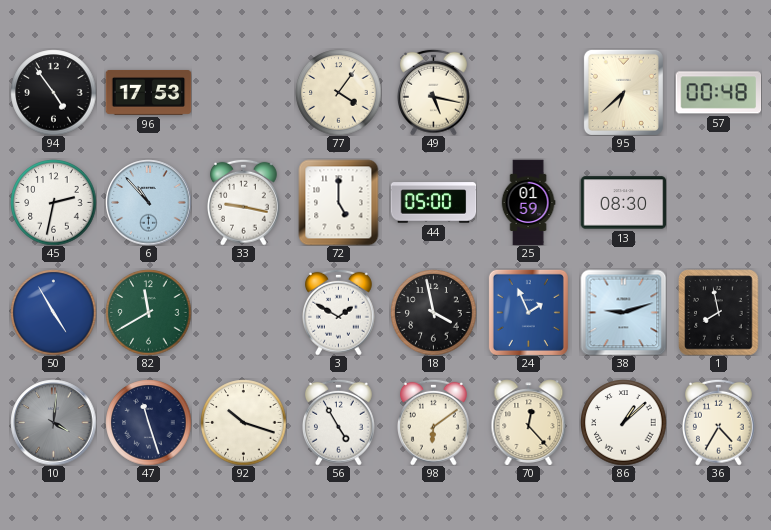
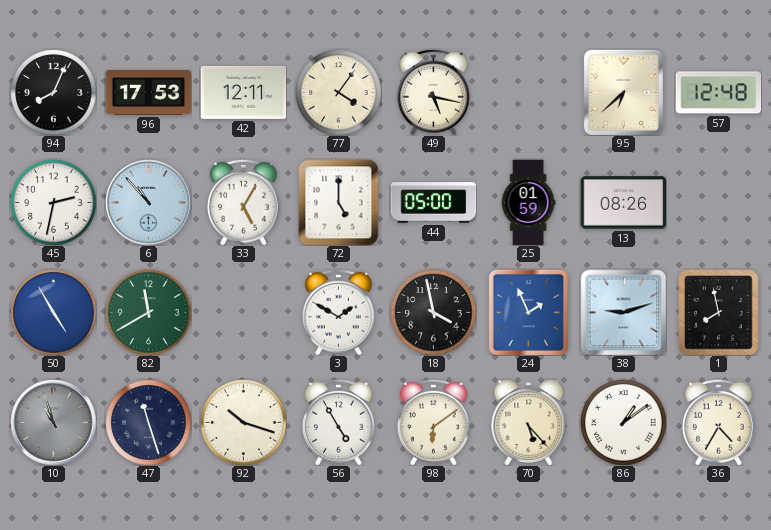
94: 4:54 -> 8:04
42: none -> 12:11
57: 00:48 -> 12:48
33: 9:17 -> 5:05
13: 08:30 -> 08:26
10: 4:01 -> 10:57
70: 12:23 -> 5:23
86: 1:08 -> 1:09
